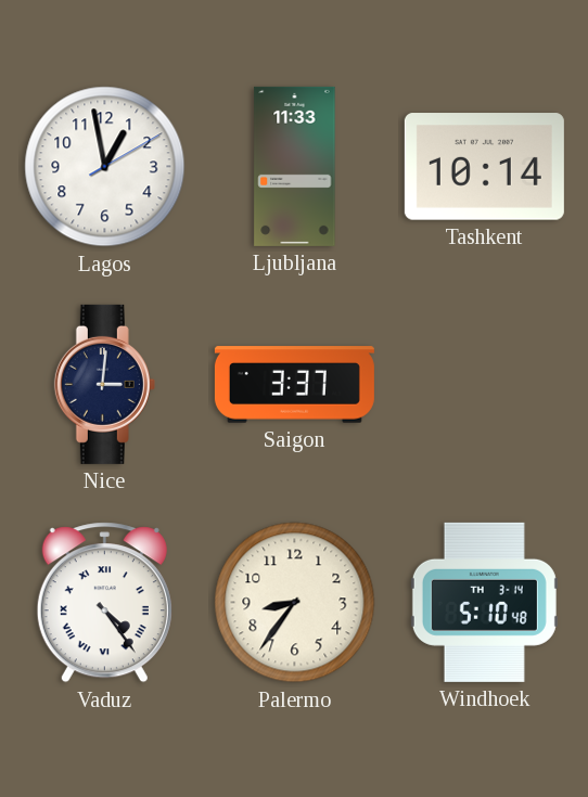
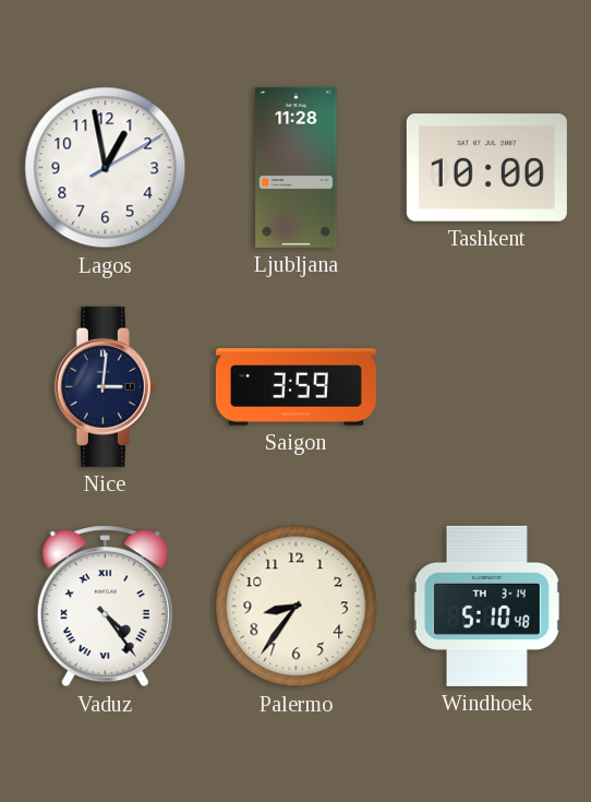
Ljubljana: 11:33 -> 11:28
Tashkent: 10:14 -> 10:00
Saigon: 3:37 -> 3:59
